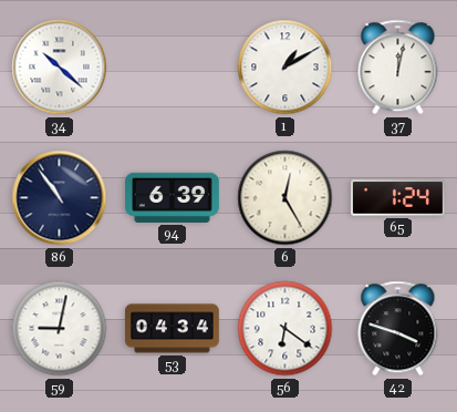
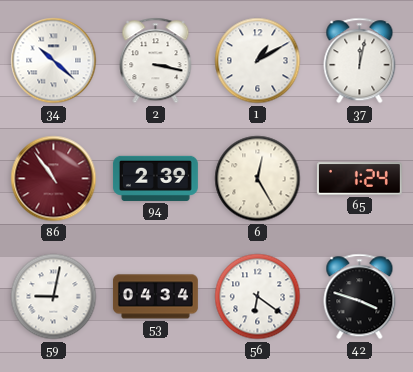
2: none -> 3:17
86 dial: navy -> burgundy
94: 6:39 -> 2:39
